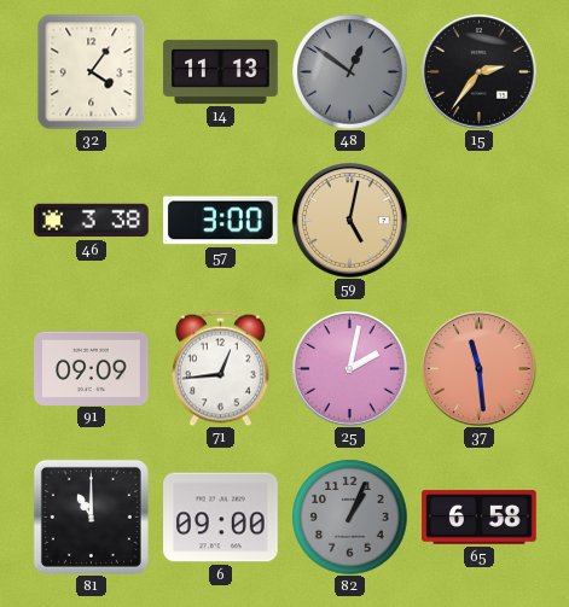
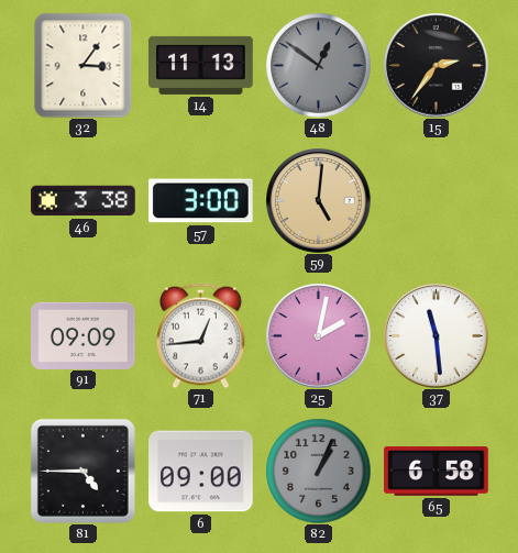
32: 4:06 -> 3:06
59: 5:02 -> 5:01
37 dial: salmon -> white
81: 11:00 -> 4:45
